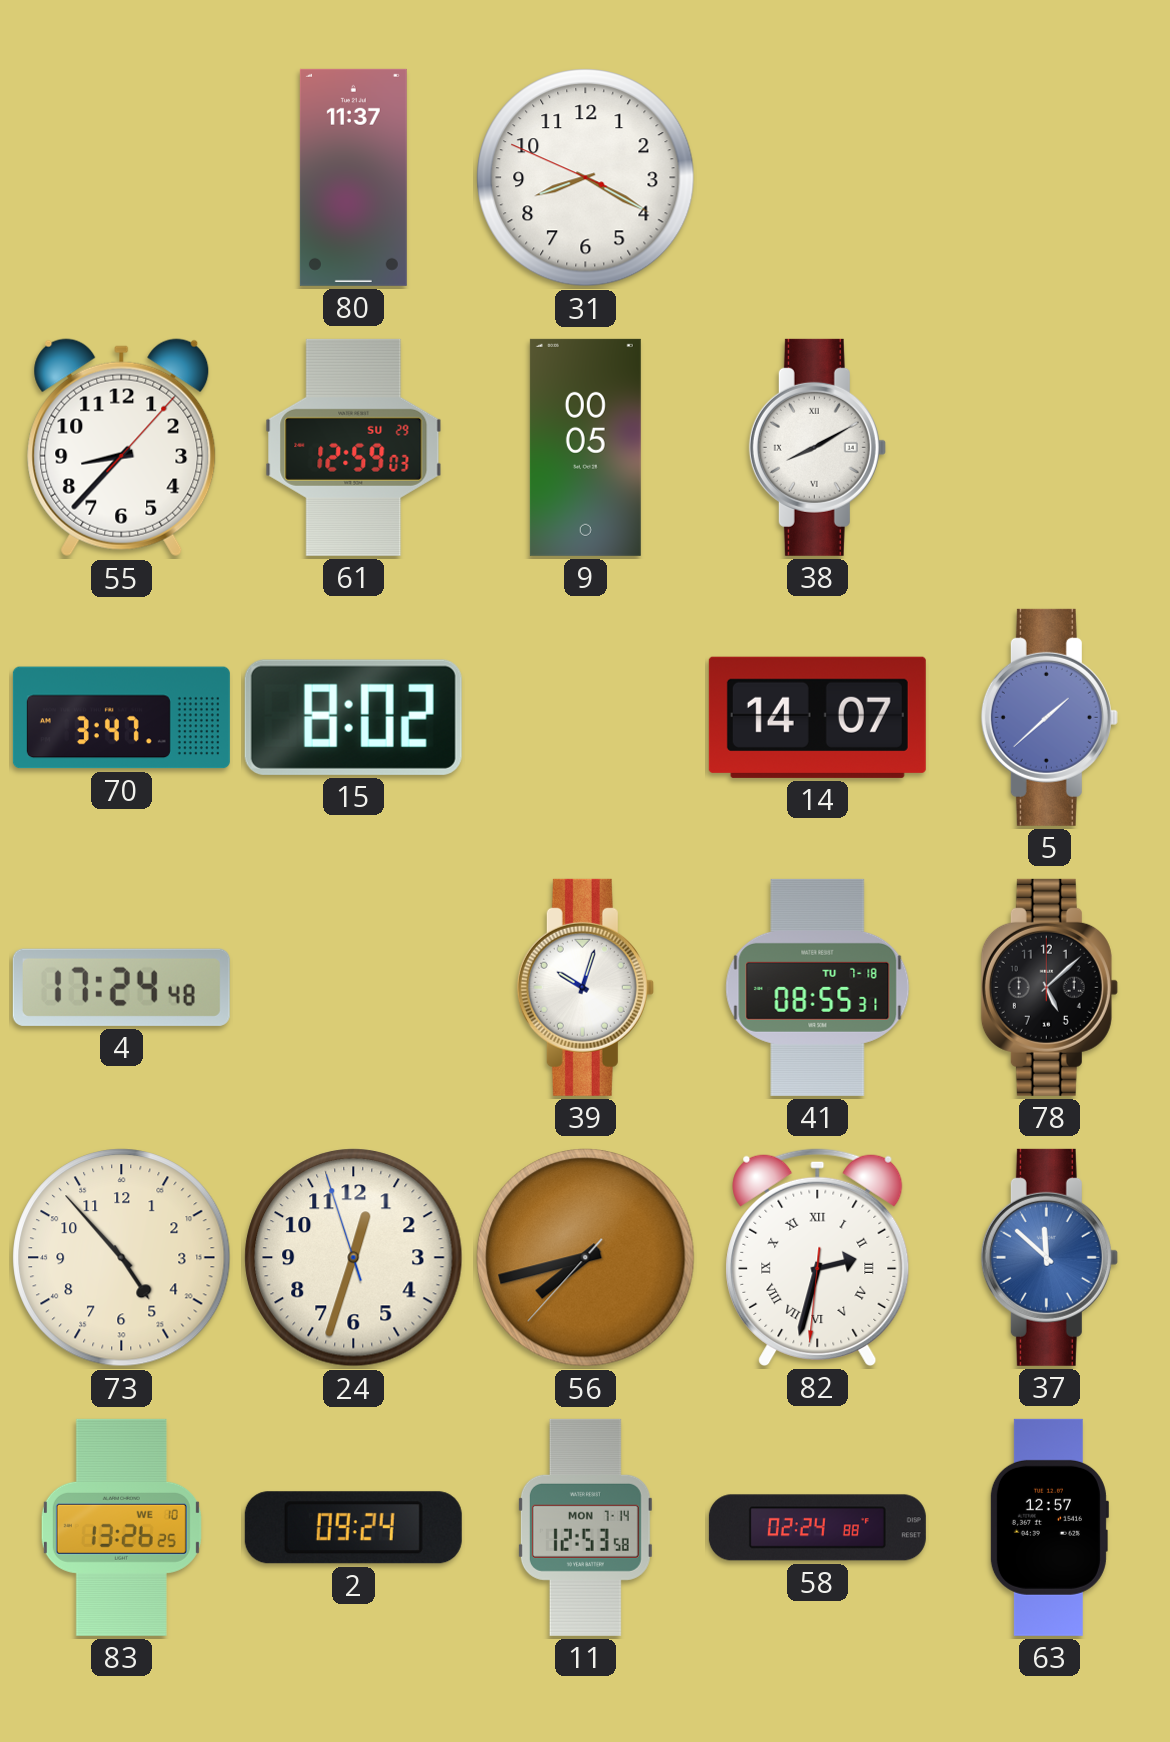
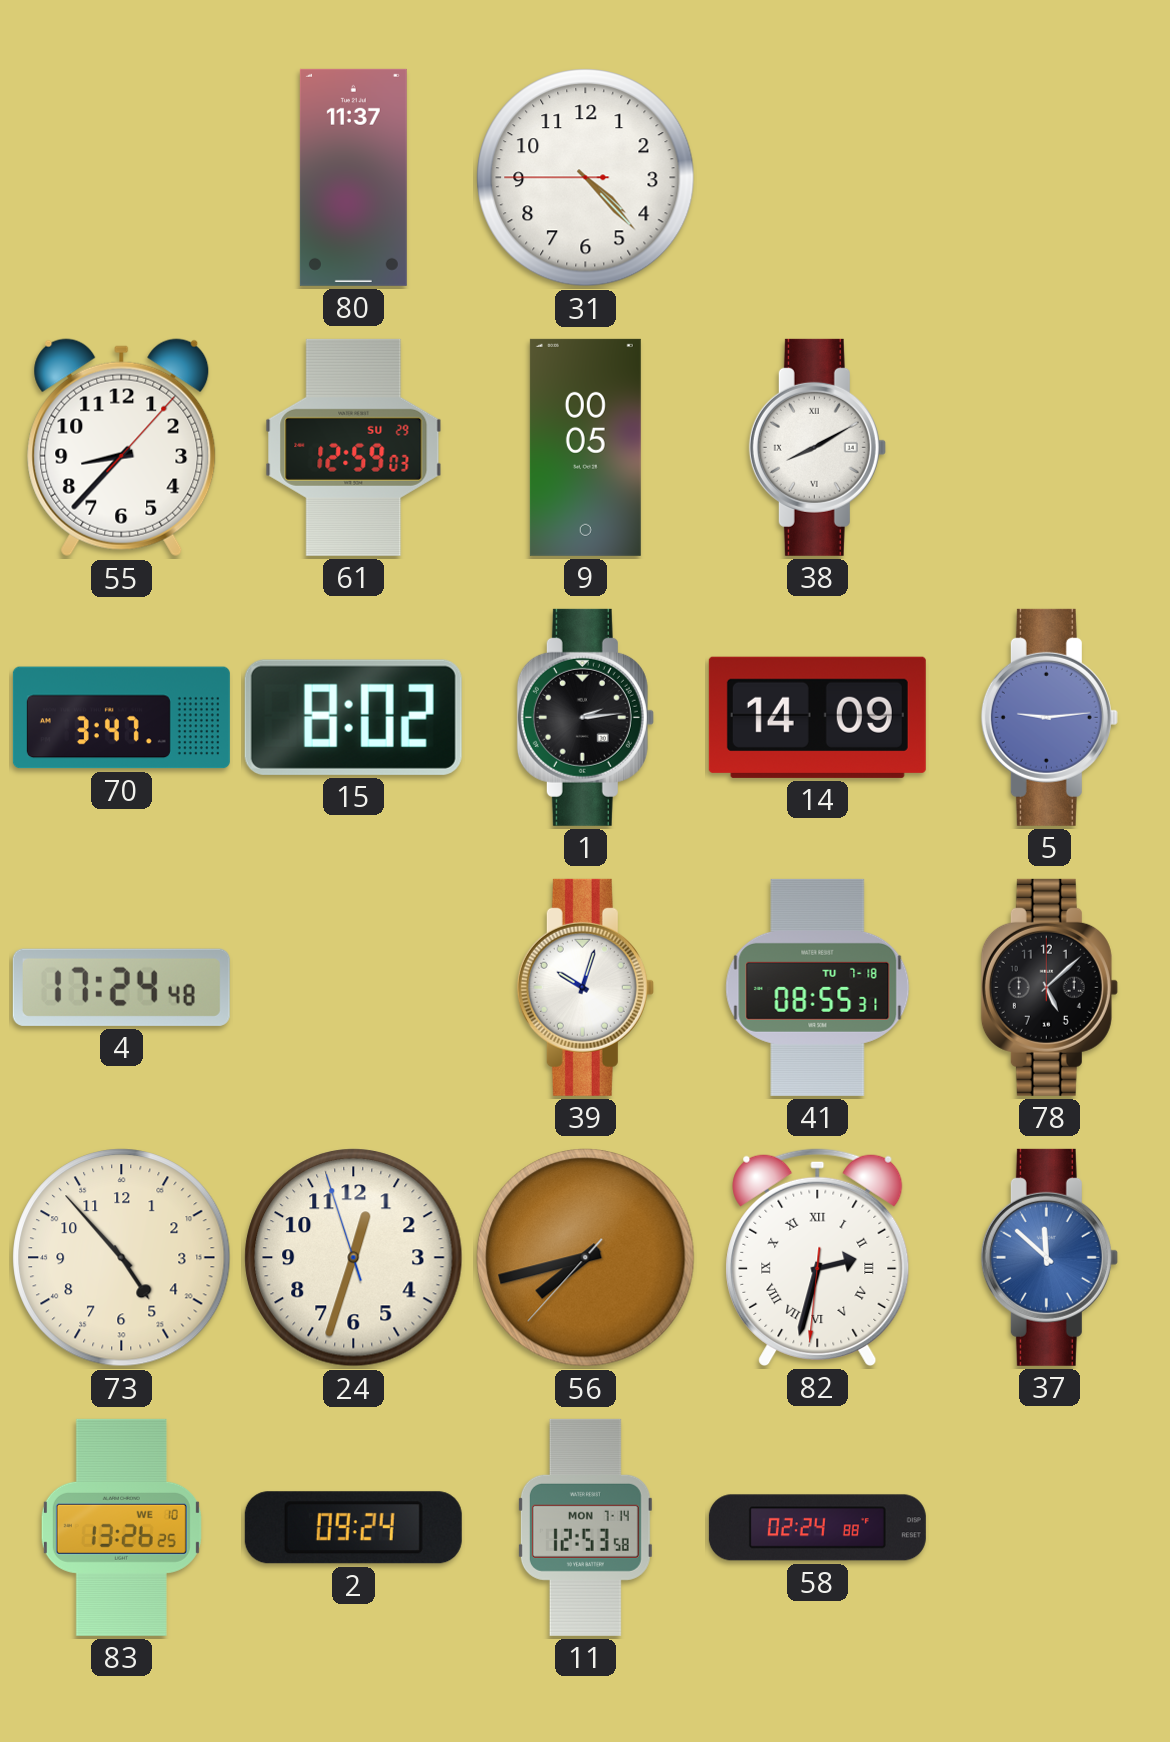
31: 8:19 -> 4:22
1: none -> 2:14
14: 14:07 -> 14:09
5: 1:38 -> 9:14
63: 12:57 -> none
